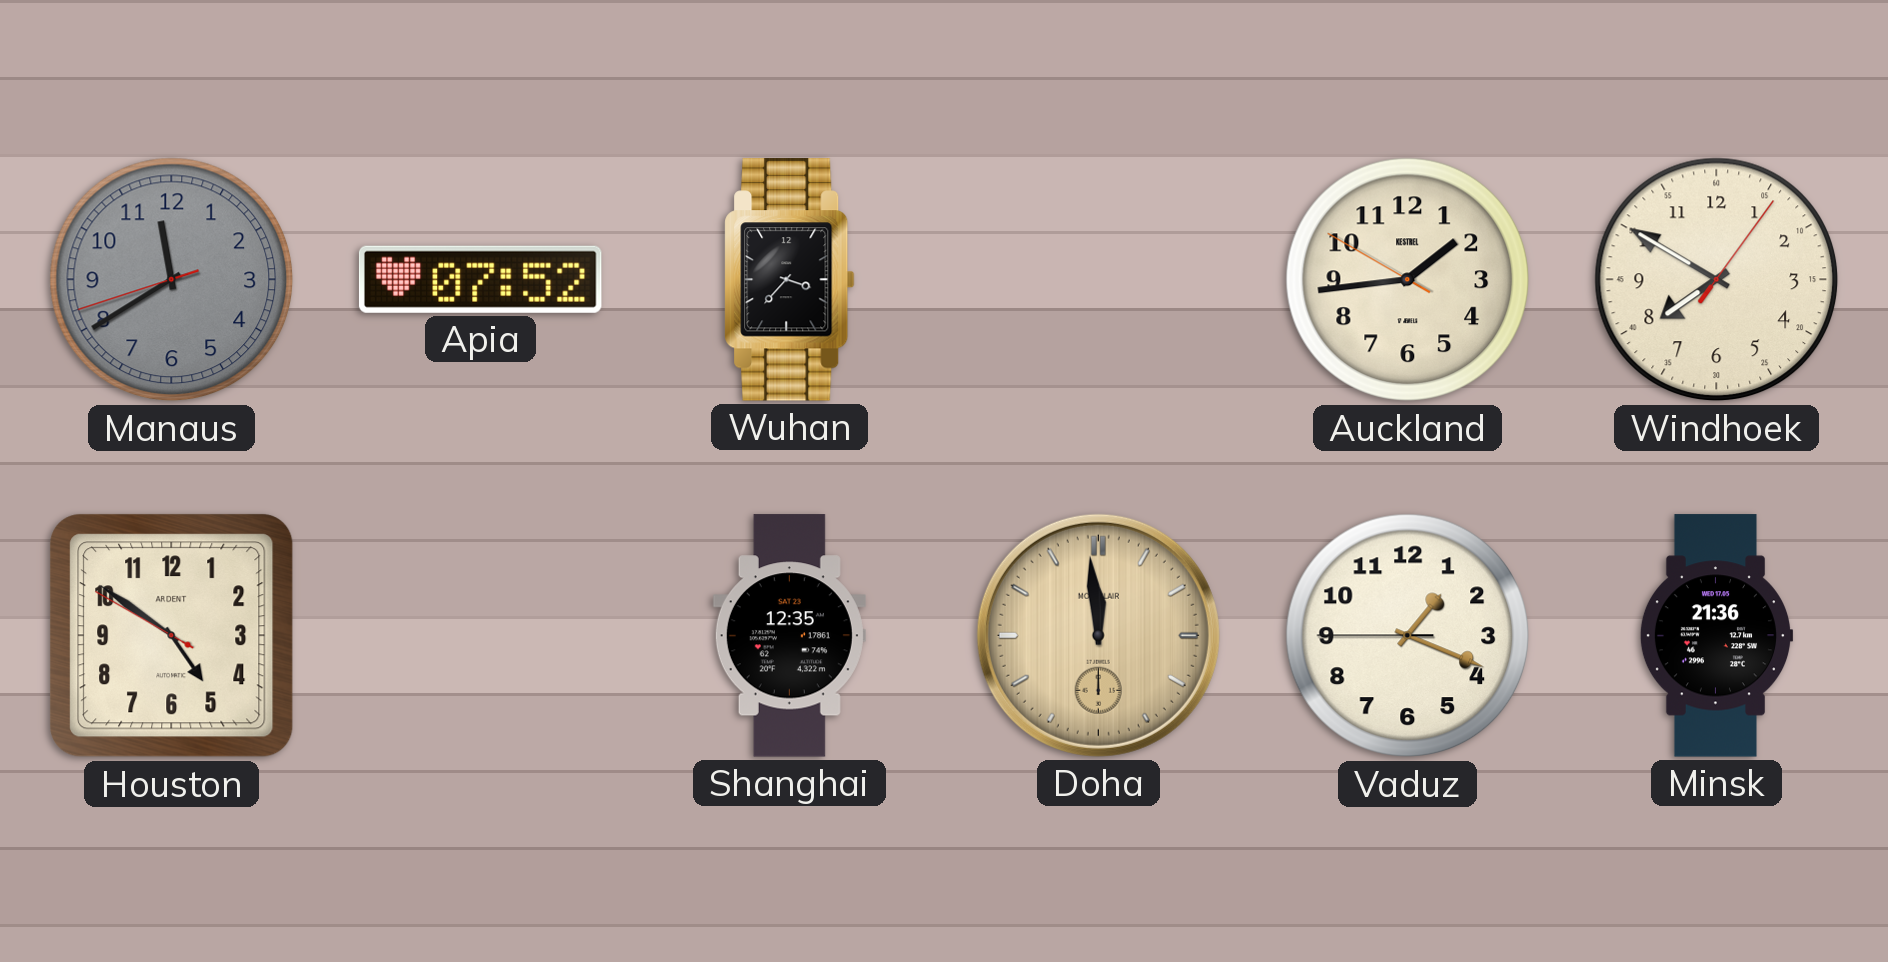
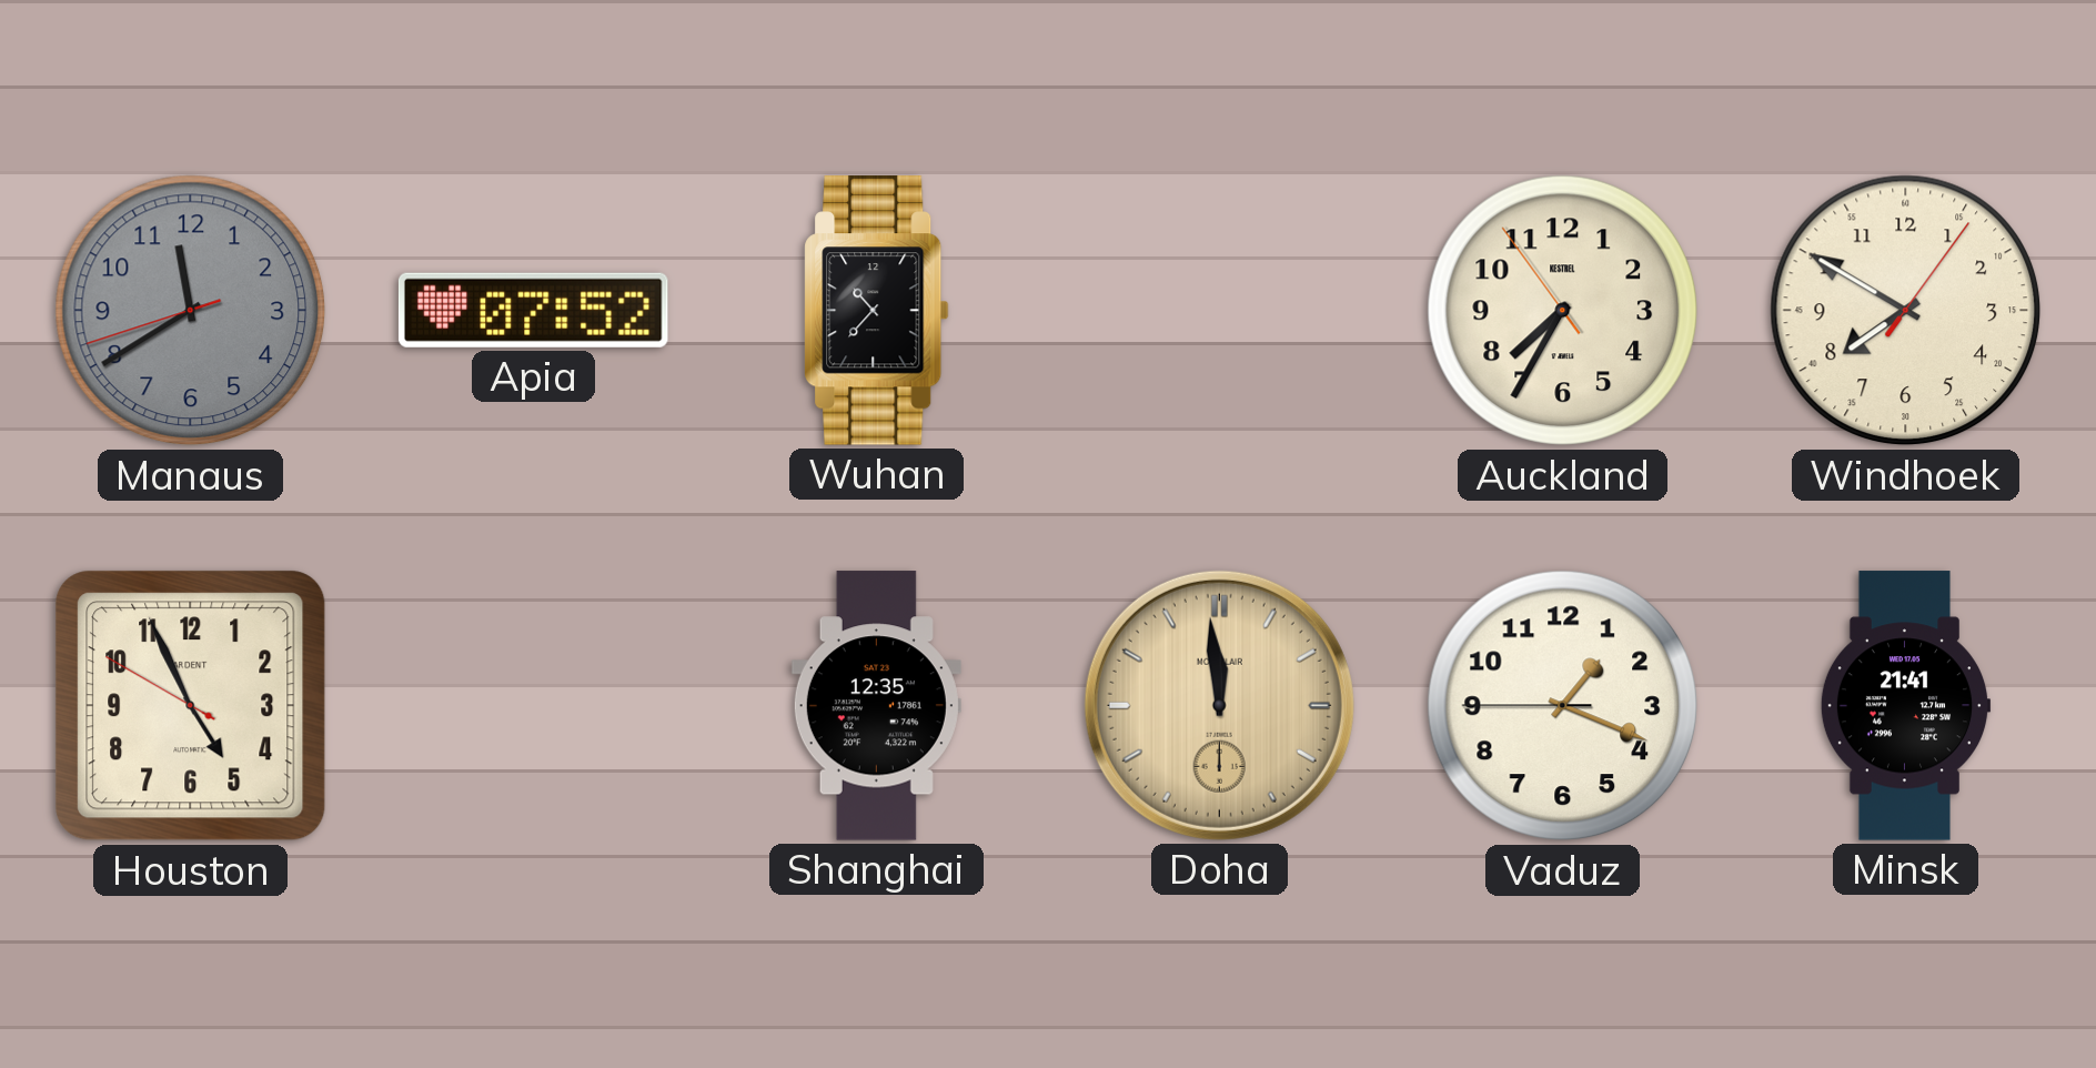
Wuhan: 3:37 -> 10:37
Auckland: 1:43 -> 7:34
Houston: 4:50 -> 4:55
Minsk: 21:36 -> 21:41
